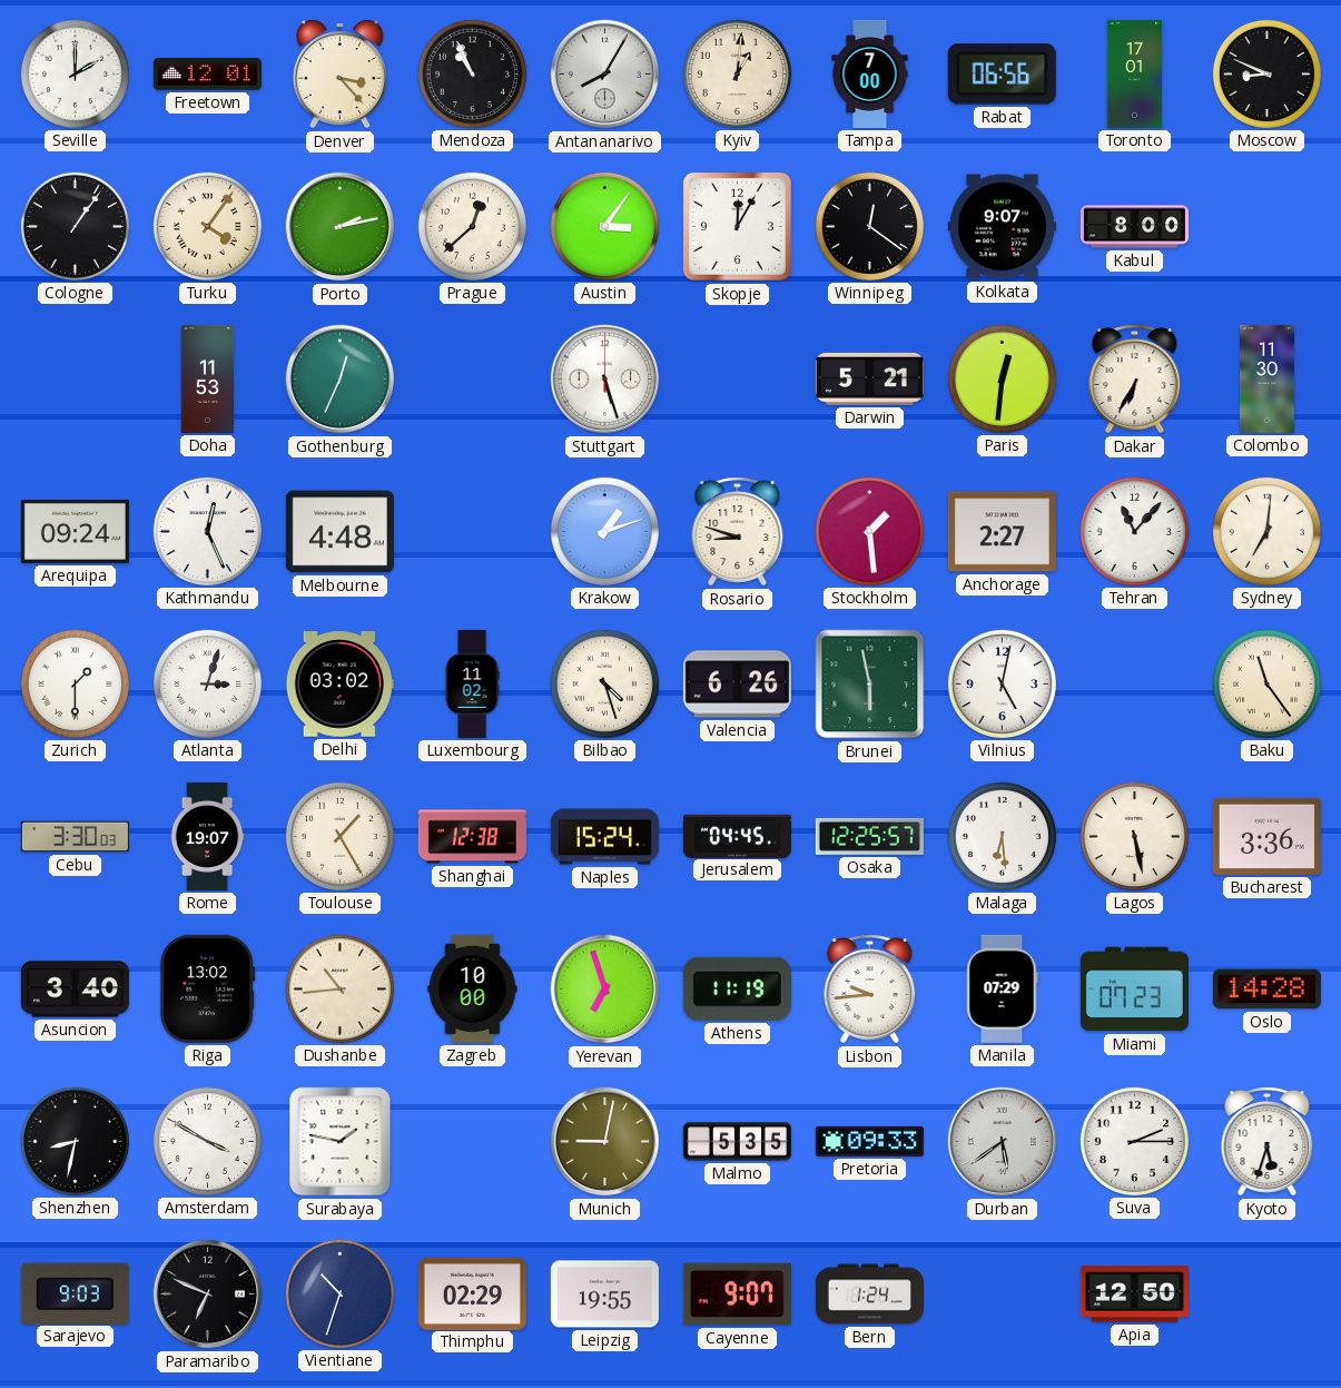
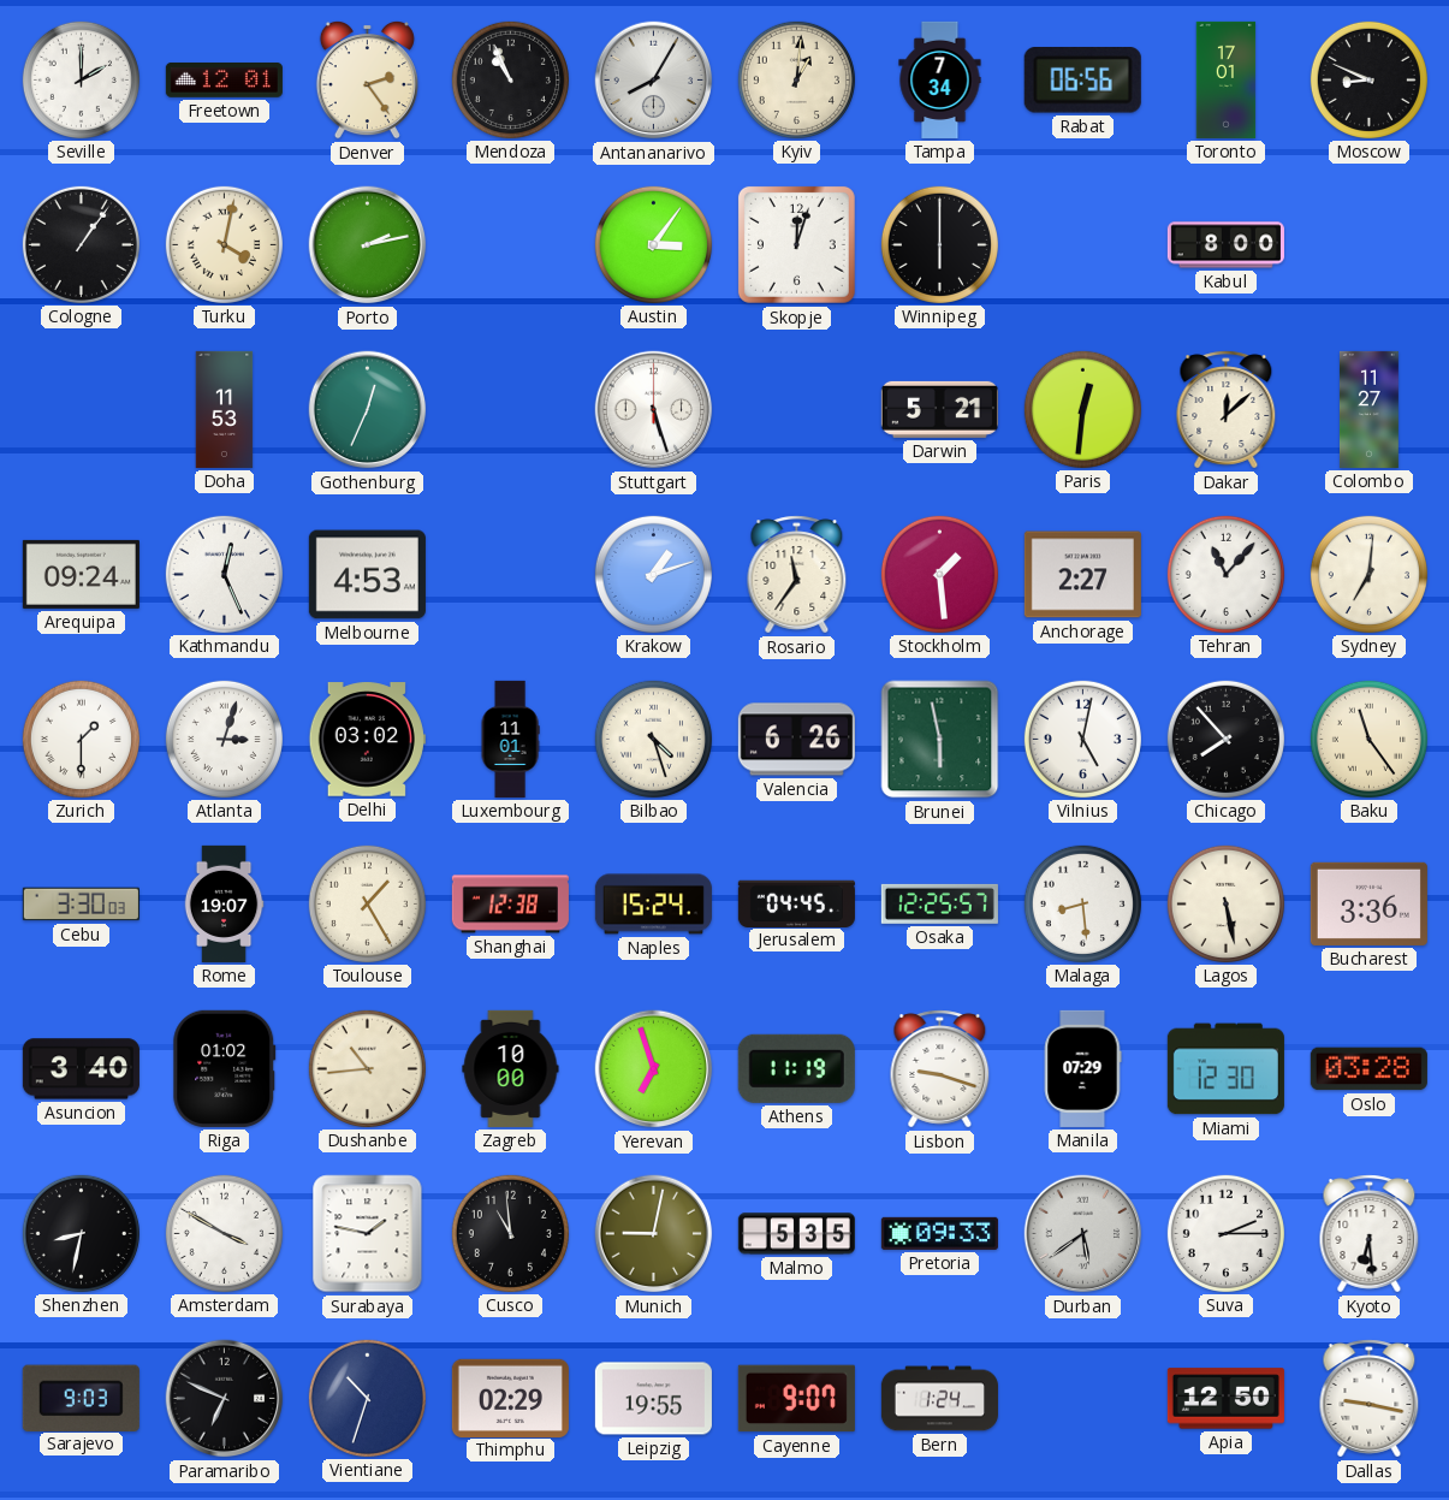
Denver: 3:23 -> 2:24
Tampa: 7:00 -> 7:34
Turku: 4:06 -> 4:02
Prague: 12:38 -> none
Skopje: 12:05 -> 12:03
Winnipeg: 12:21 -> 6:00
Kolkata: 9:07 -> none
Dakar: 6:35 -> 12:08
Colombo: 11:30 -> 11:27
Melbourne: 4:48 -> 4:53
Rosario: 8:48 -> 11:36
Luxembourg: 11:02 -> 11:01
Chicago: none -> 7:53
Malaga: 6:29 -> 8:29
Riga: 13:02 -> 01:02
Lisbon: 9:44 -> 9:18
Miami: 07:23 -> 12:30
Oslo: 14:28 -> 03:28
Cusco: none -> 10:59
Kyoto: 5:33 -> 6:29
Dallas: none -> 9:17
